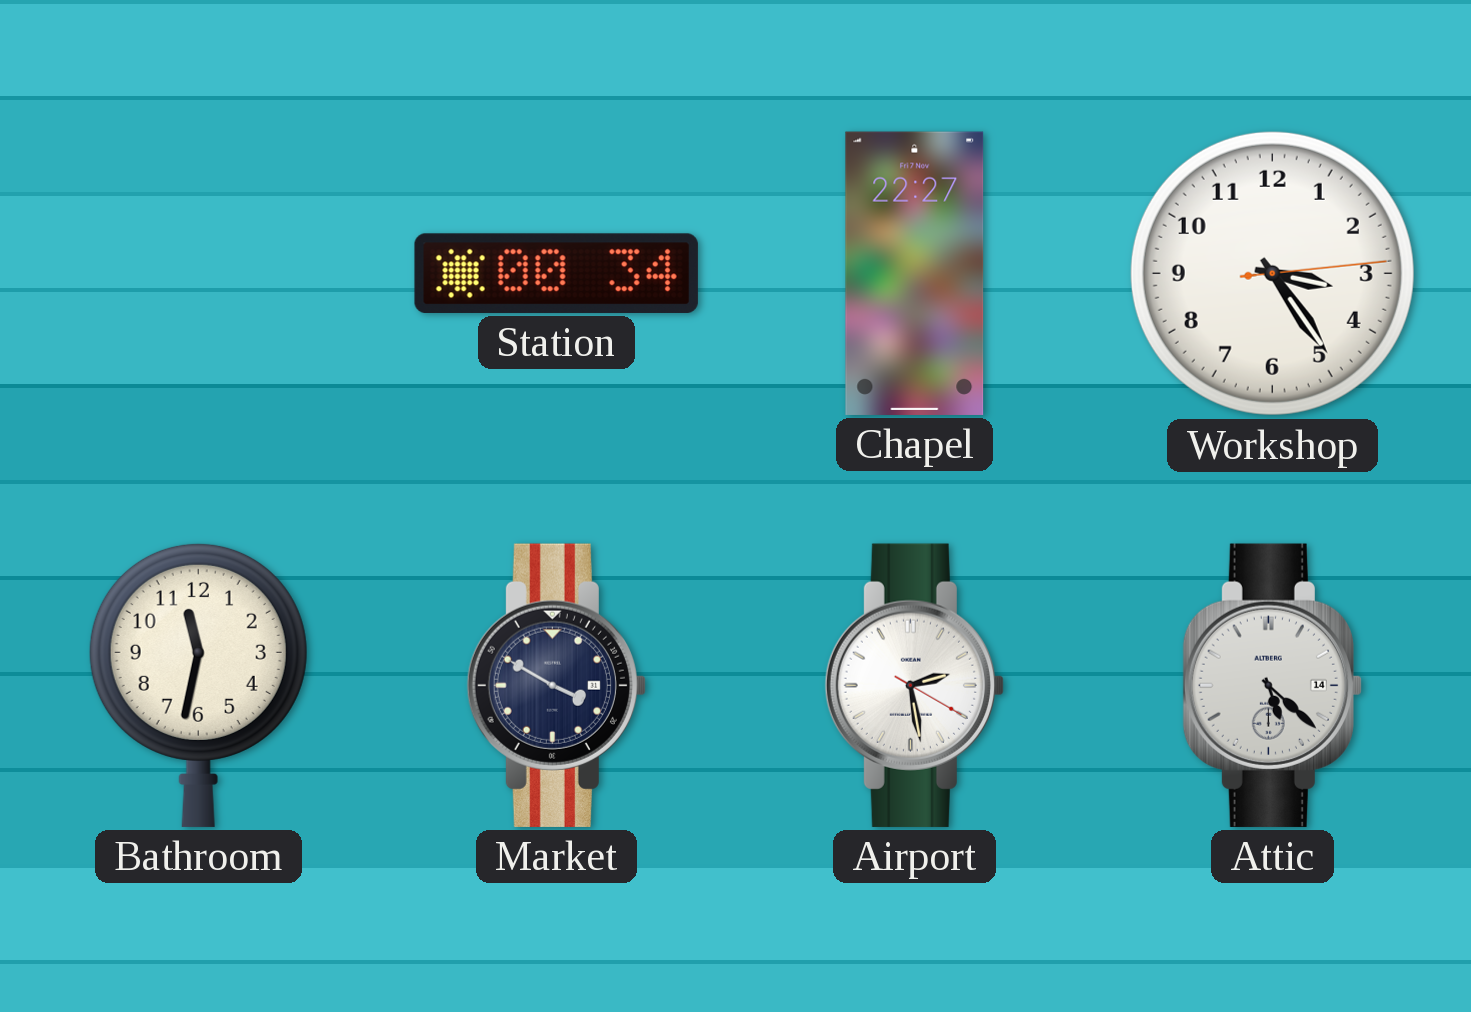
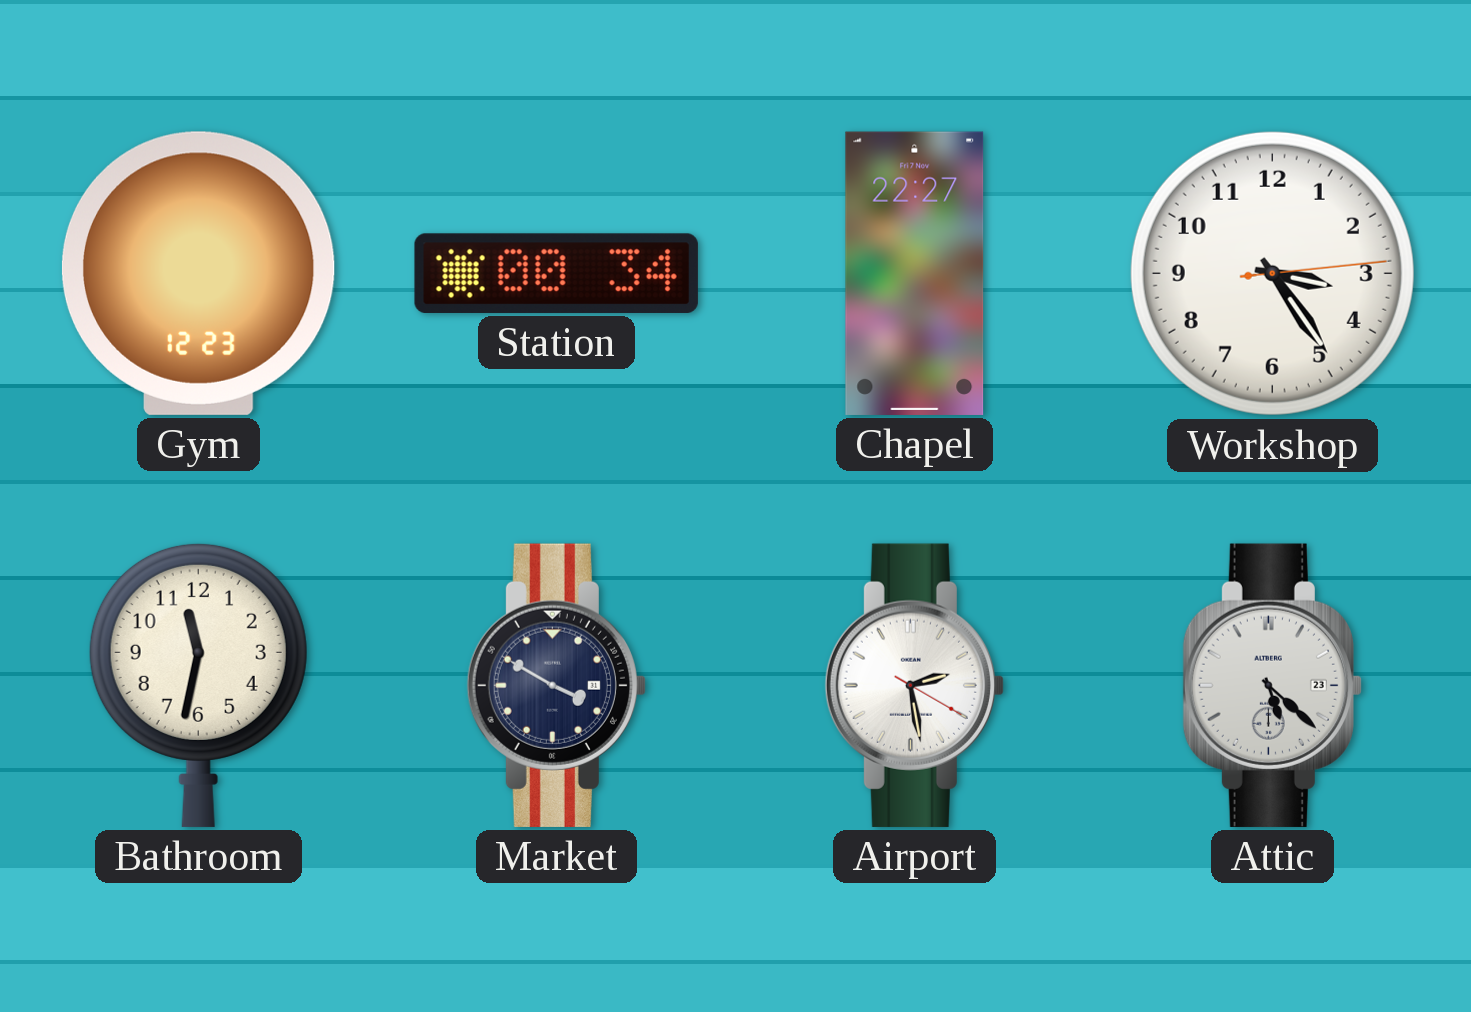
Gym: none -> 12:23
Attic date: 14 -> 23
